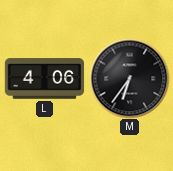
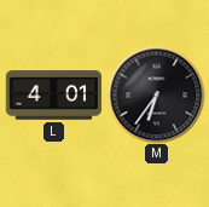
L: 4:06 -> 4:01
